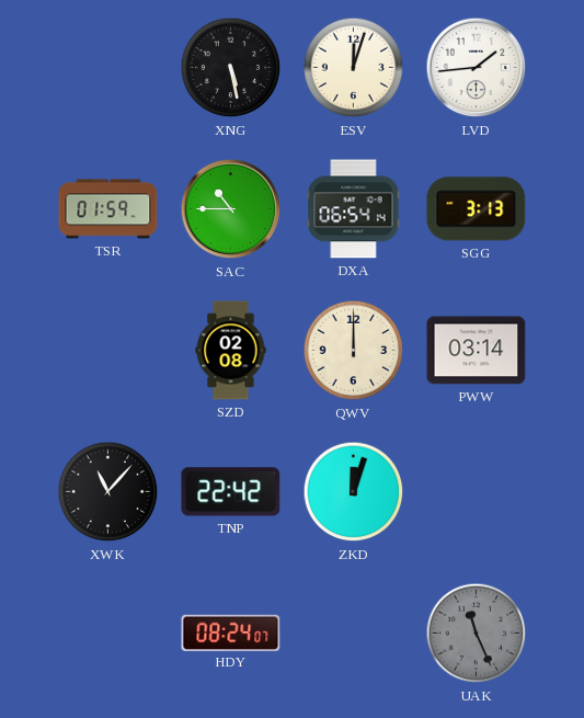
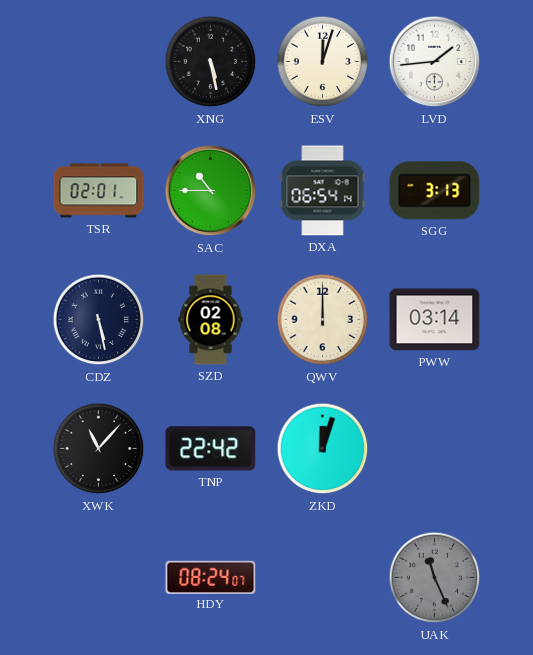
TSR: 01:59 -> 02:01
CDZ: none -> 5:28
